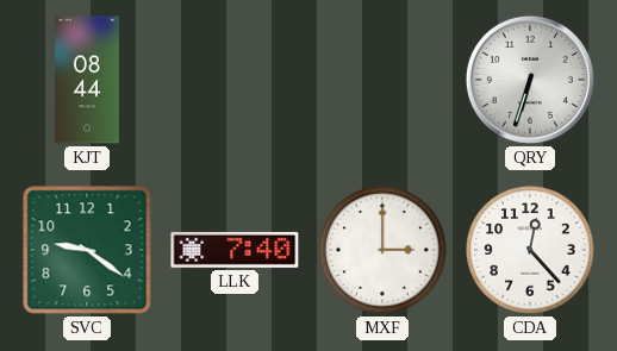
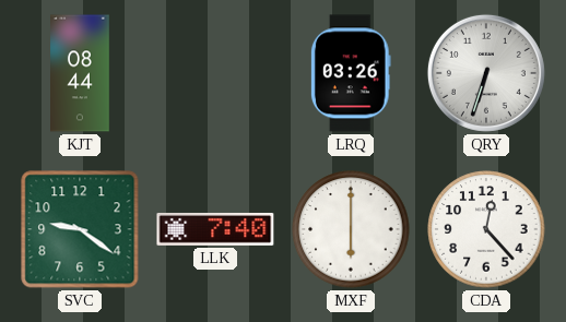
LRQ: none -> 03:26
MXF: 3:00 -> 6:00
